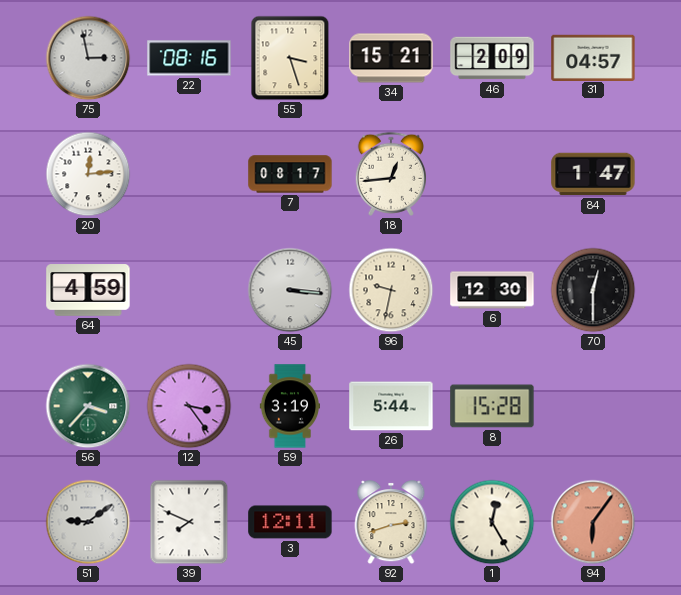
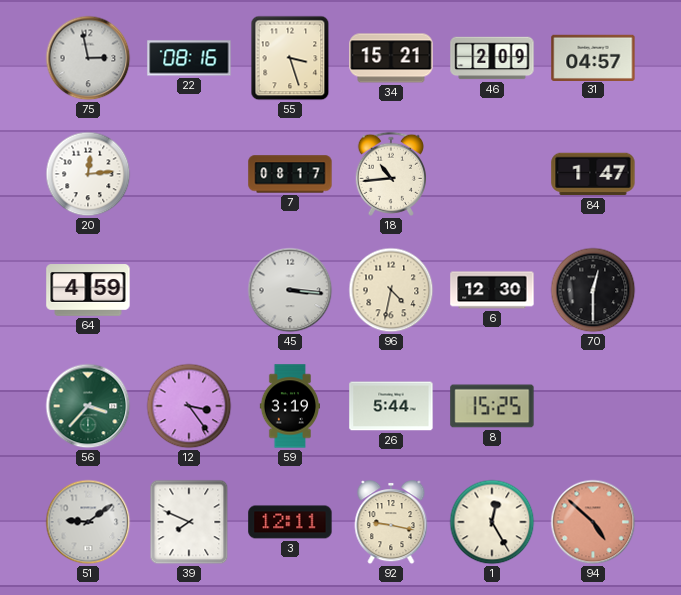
18: 12:44 -> 10:44
96: 9:32 -> 4:32
8: 15:28 -> 15:25
92: 2:42 -> 9:17
94: 6:06 -> 4:52
